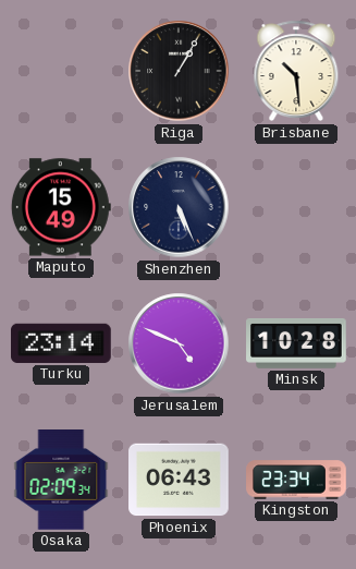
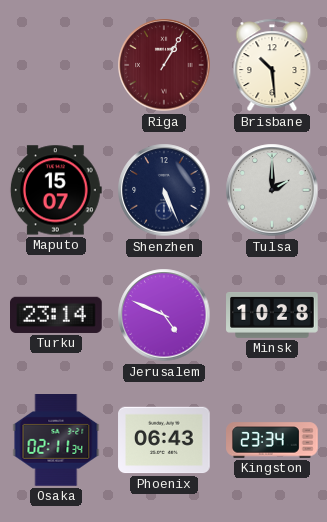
Riga dial: black -> burgundy
Maputo: 15:49 -> 15:07
Tulsa: none -> 2:00
Osaka: 02:09 -> 02:11
